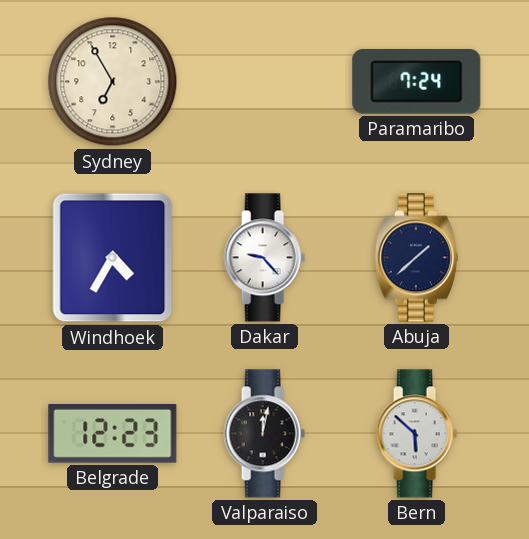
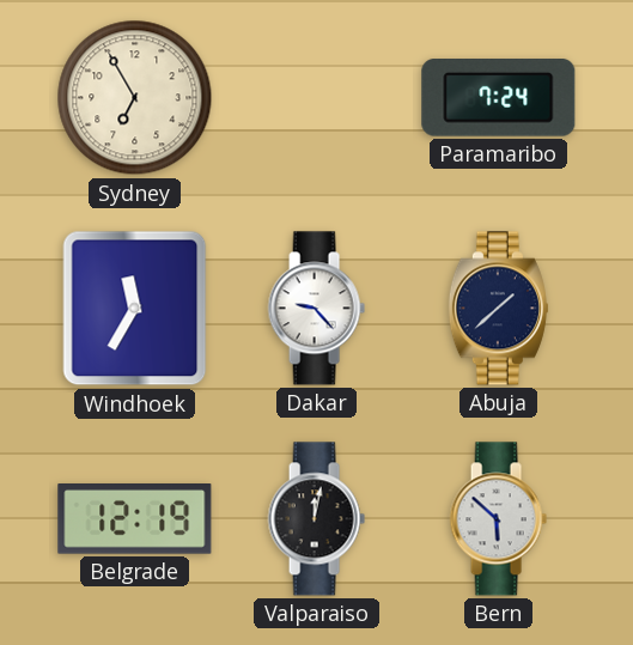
Windhoek: 4:35 -> 11:35
Belgrade: 12:23 -> 12:19
